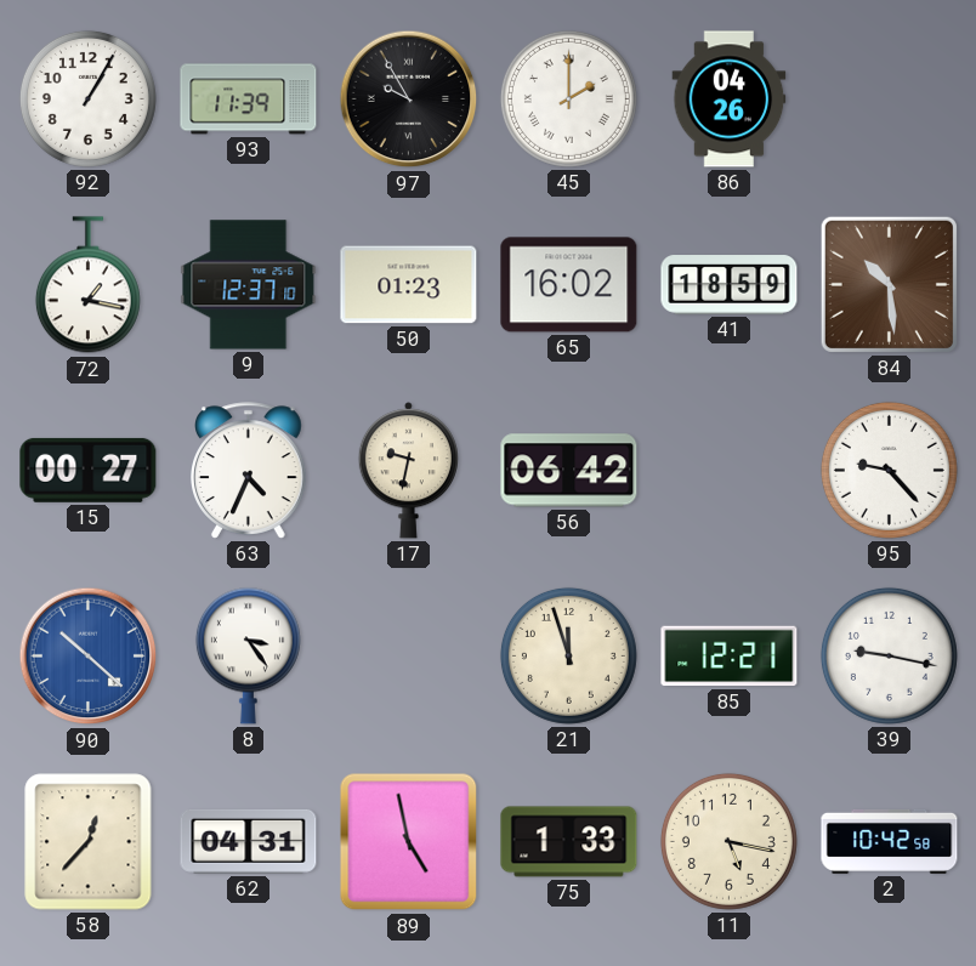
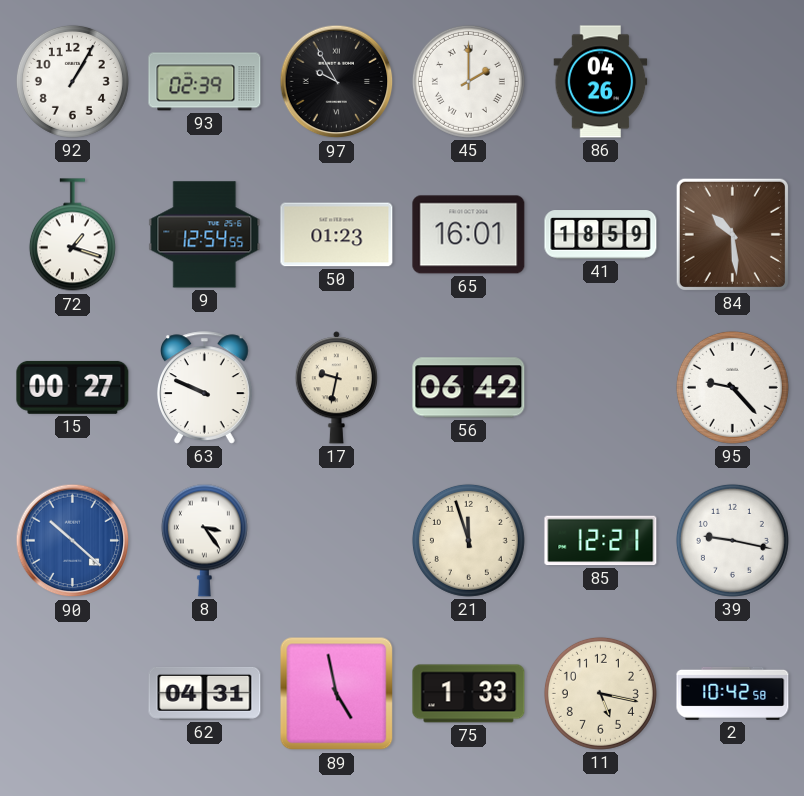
93: 11:39 -> 02:39
72: 1:17 -> 1:18
9: 12:37 -> 12:54
65: 16:02 -> 16:01
63: 4:34 -> 9:49
58: 12:37 -> none
